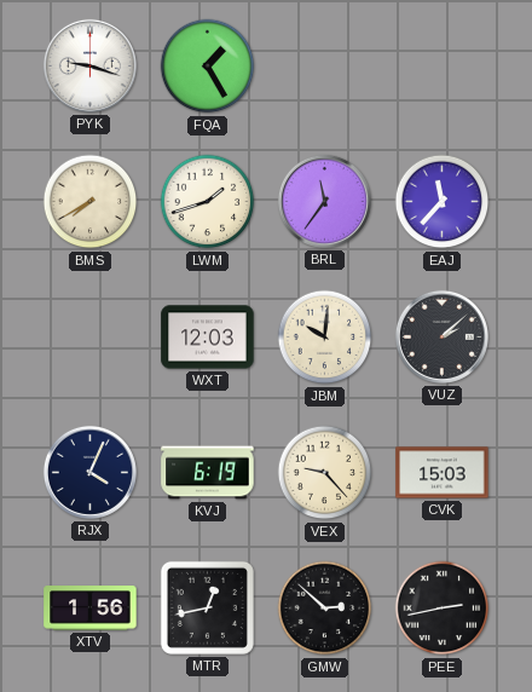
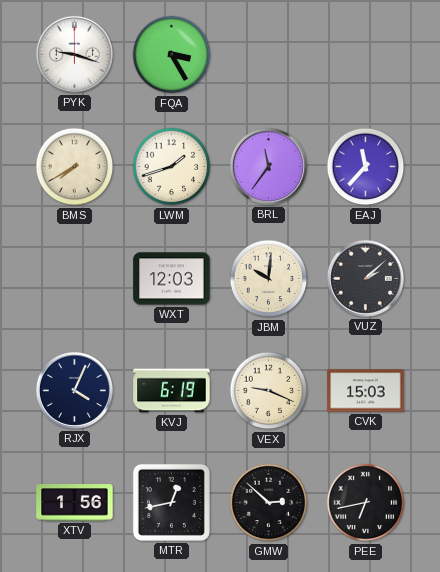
FQA: 1:25 -> 3:25
VEX: 9:23 -> 9:19
PEE: 2:43 -> 6:43
